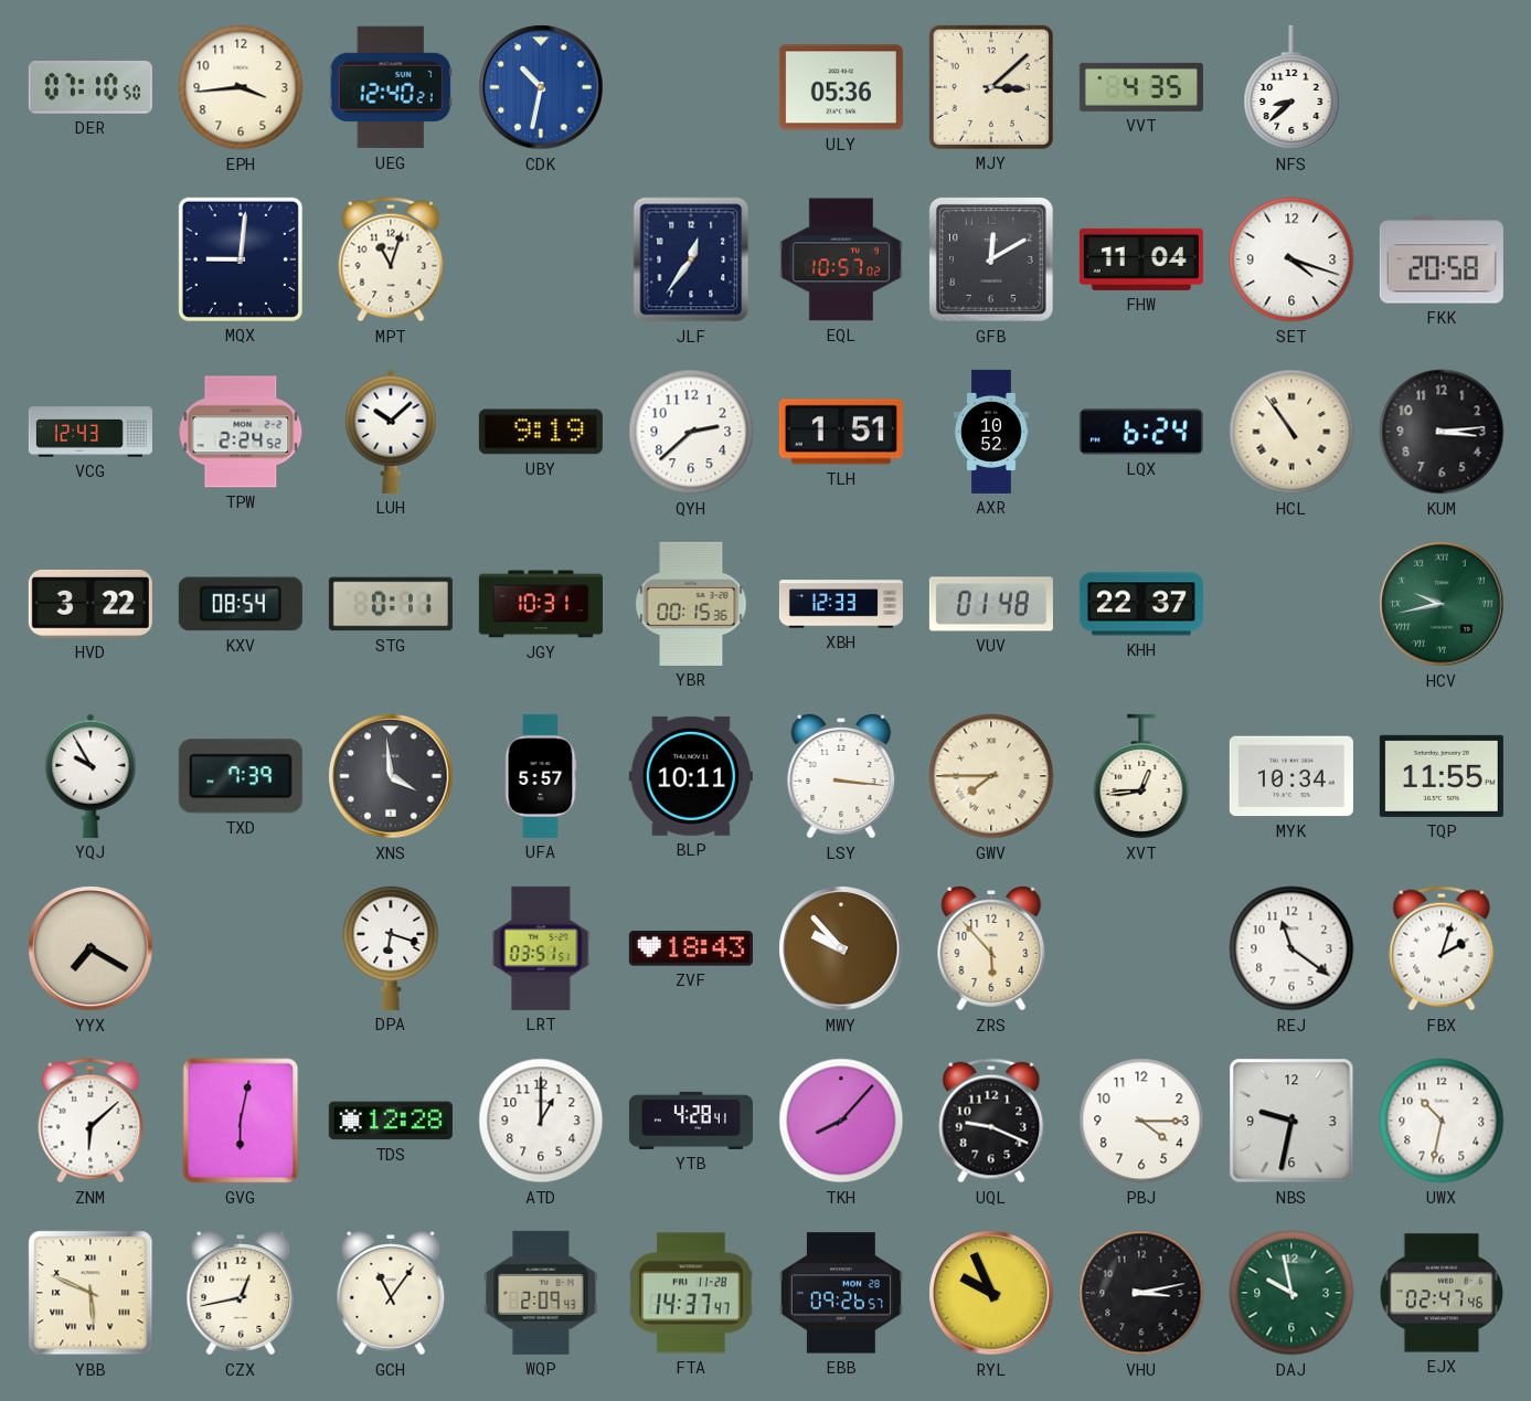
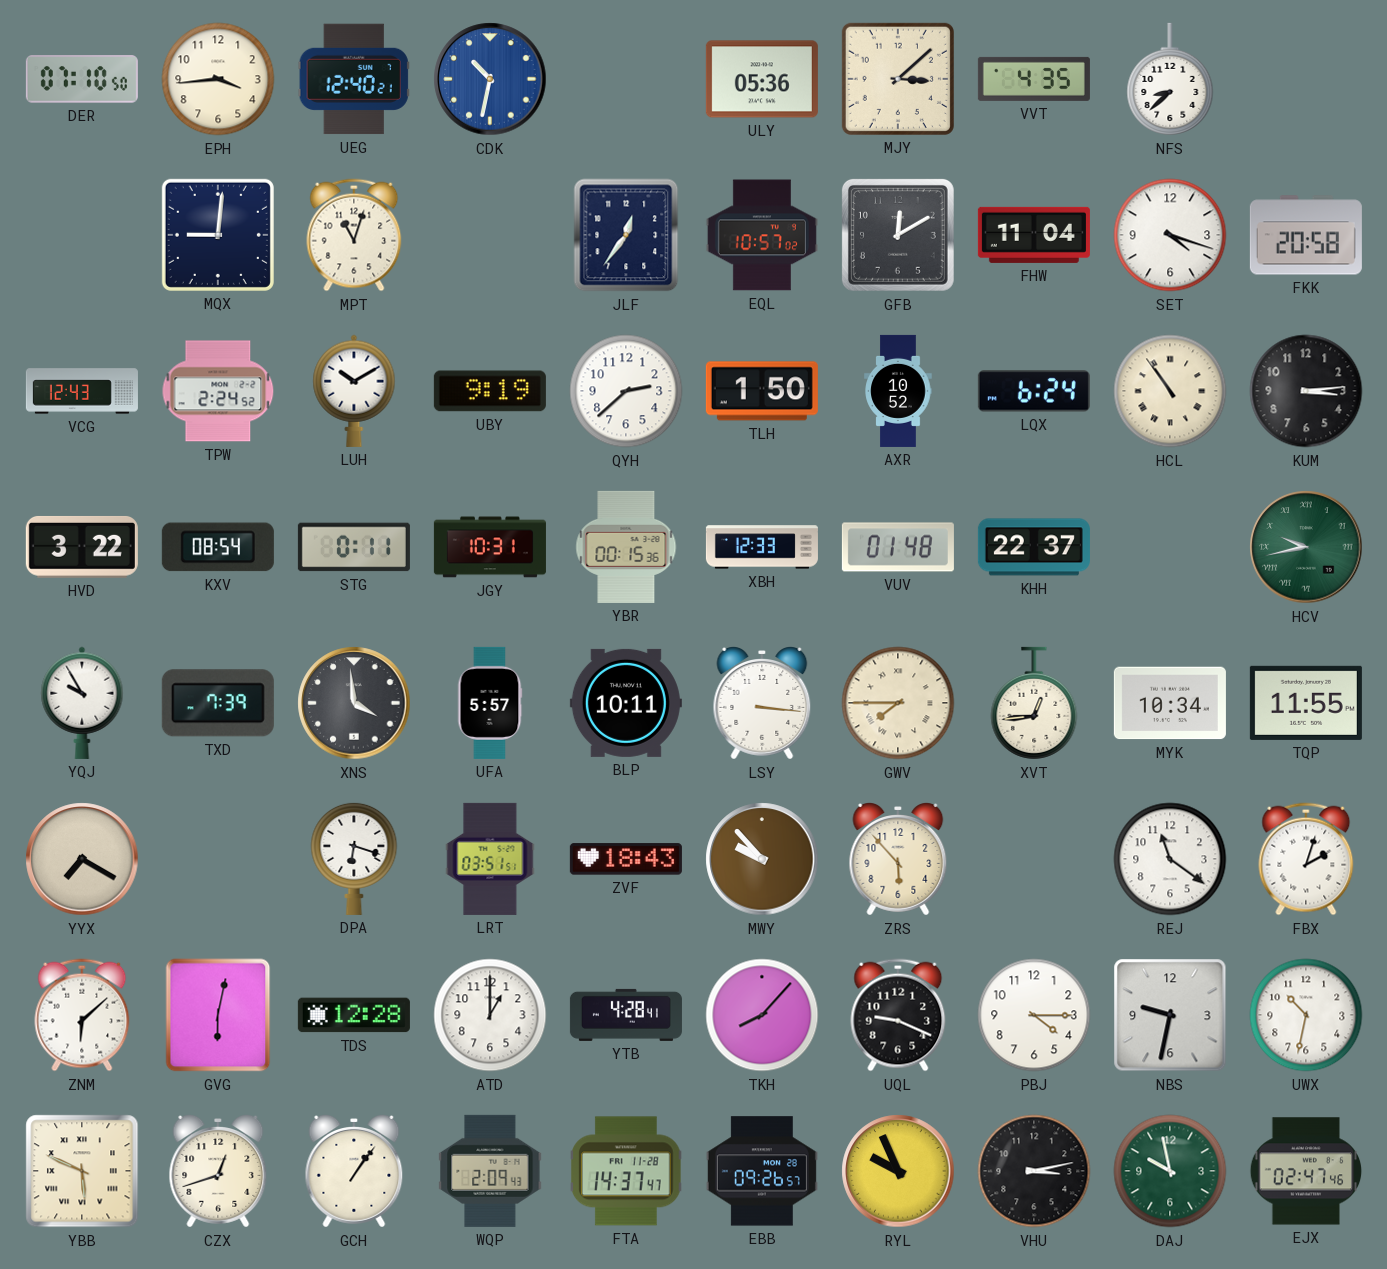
LUH: 10:08 -> 10:10
TLH: 1:51 -> 1:50
CZX: 12:43 -> 12:42
GCH: 11:06 -> 1:06
